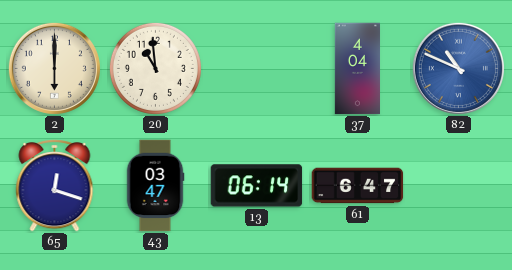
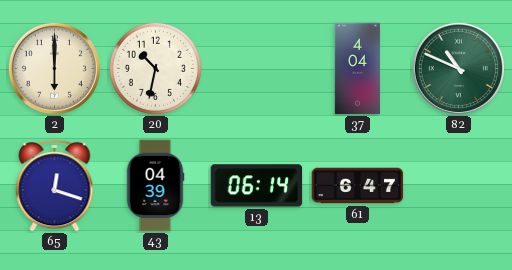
20: 10:59 -> 10:32
82 dial: blue -> green
43: 03:47 -> 04:39
